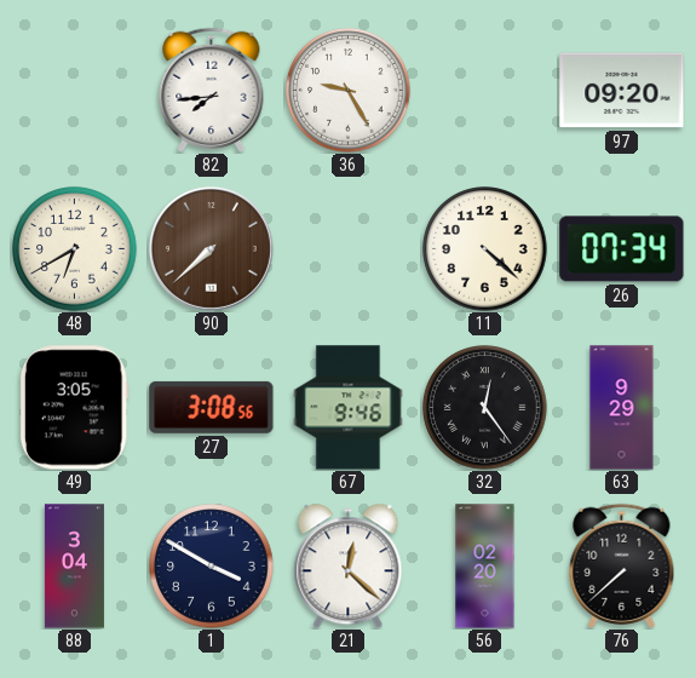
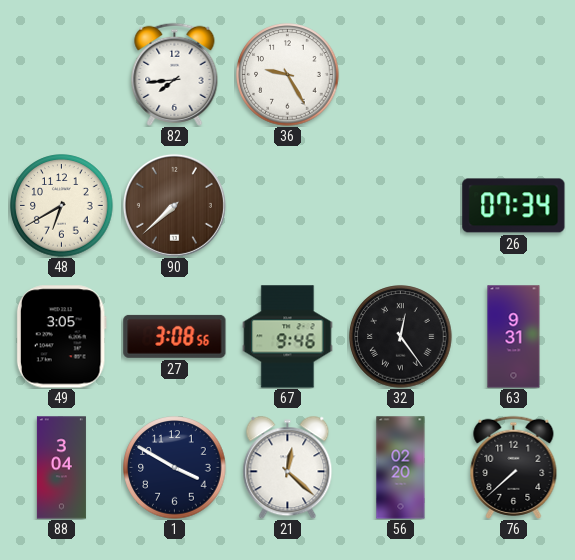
97: 09:20 -> none
11: 4:22 -> none
63: 9:29 -> 9:31
